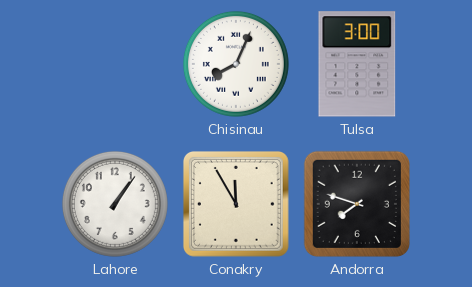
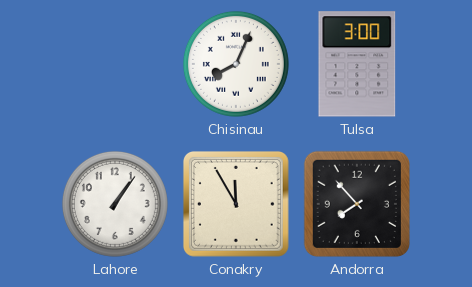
Andorra: 7:48 -> 7:53
